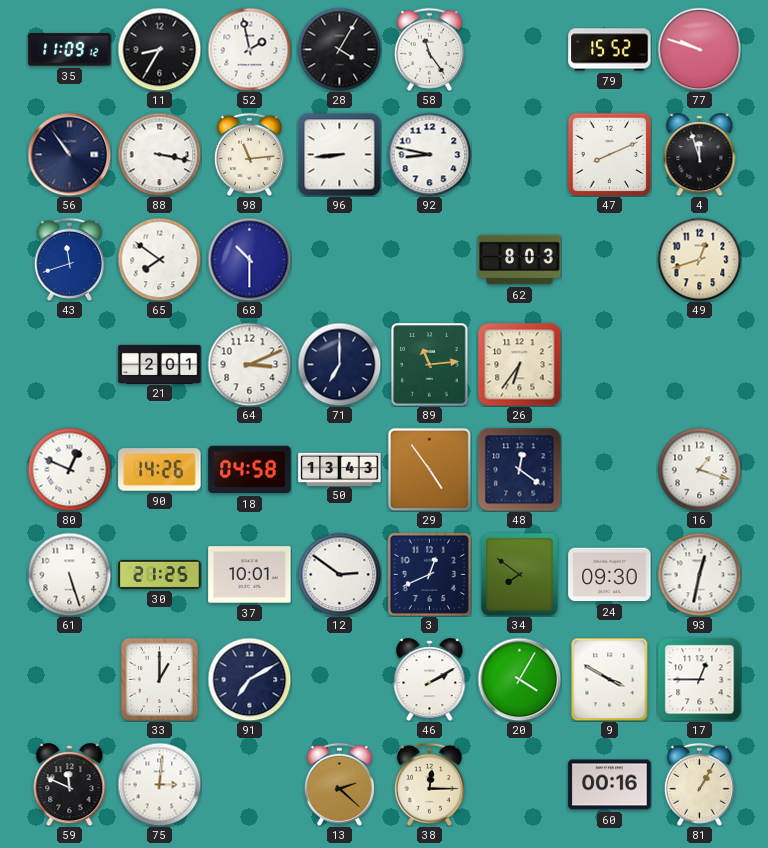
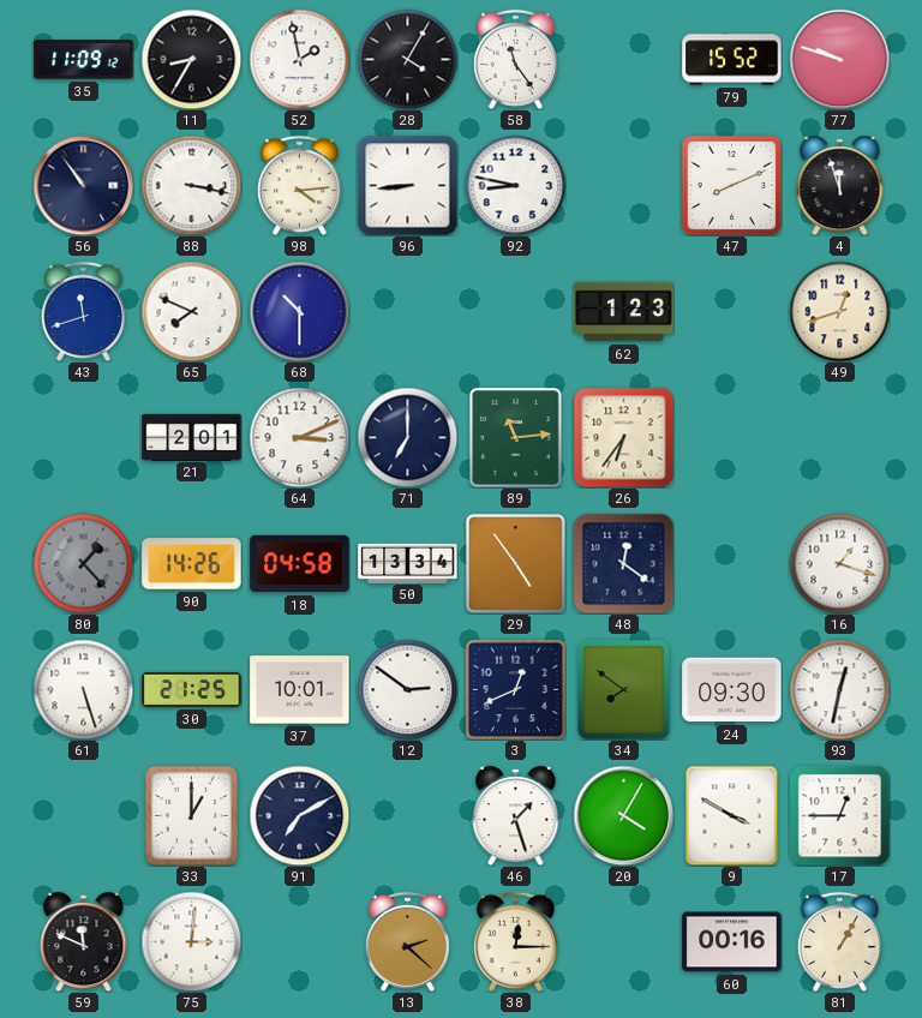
98: 11:14 -> 4:14
65: 7:51 -> 7:49
62: 8:03 -> 1:23
80: 12:49 -> 1:23
80 dial: white -> grey
50: 13:43 -> 13:34
46: 2:10 -> 1:27
